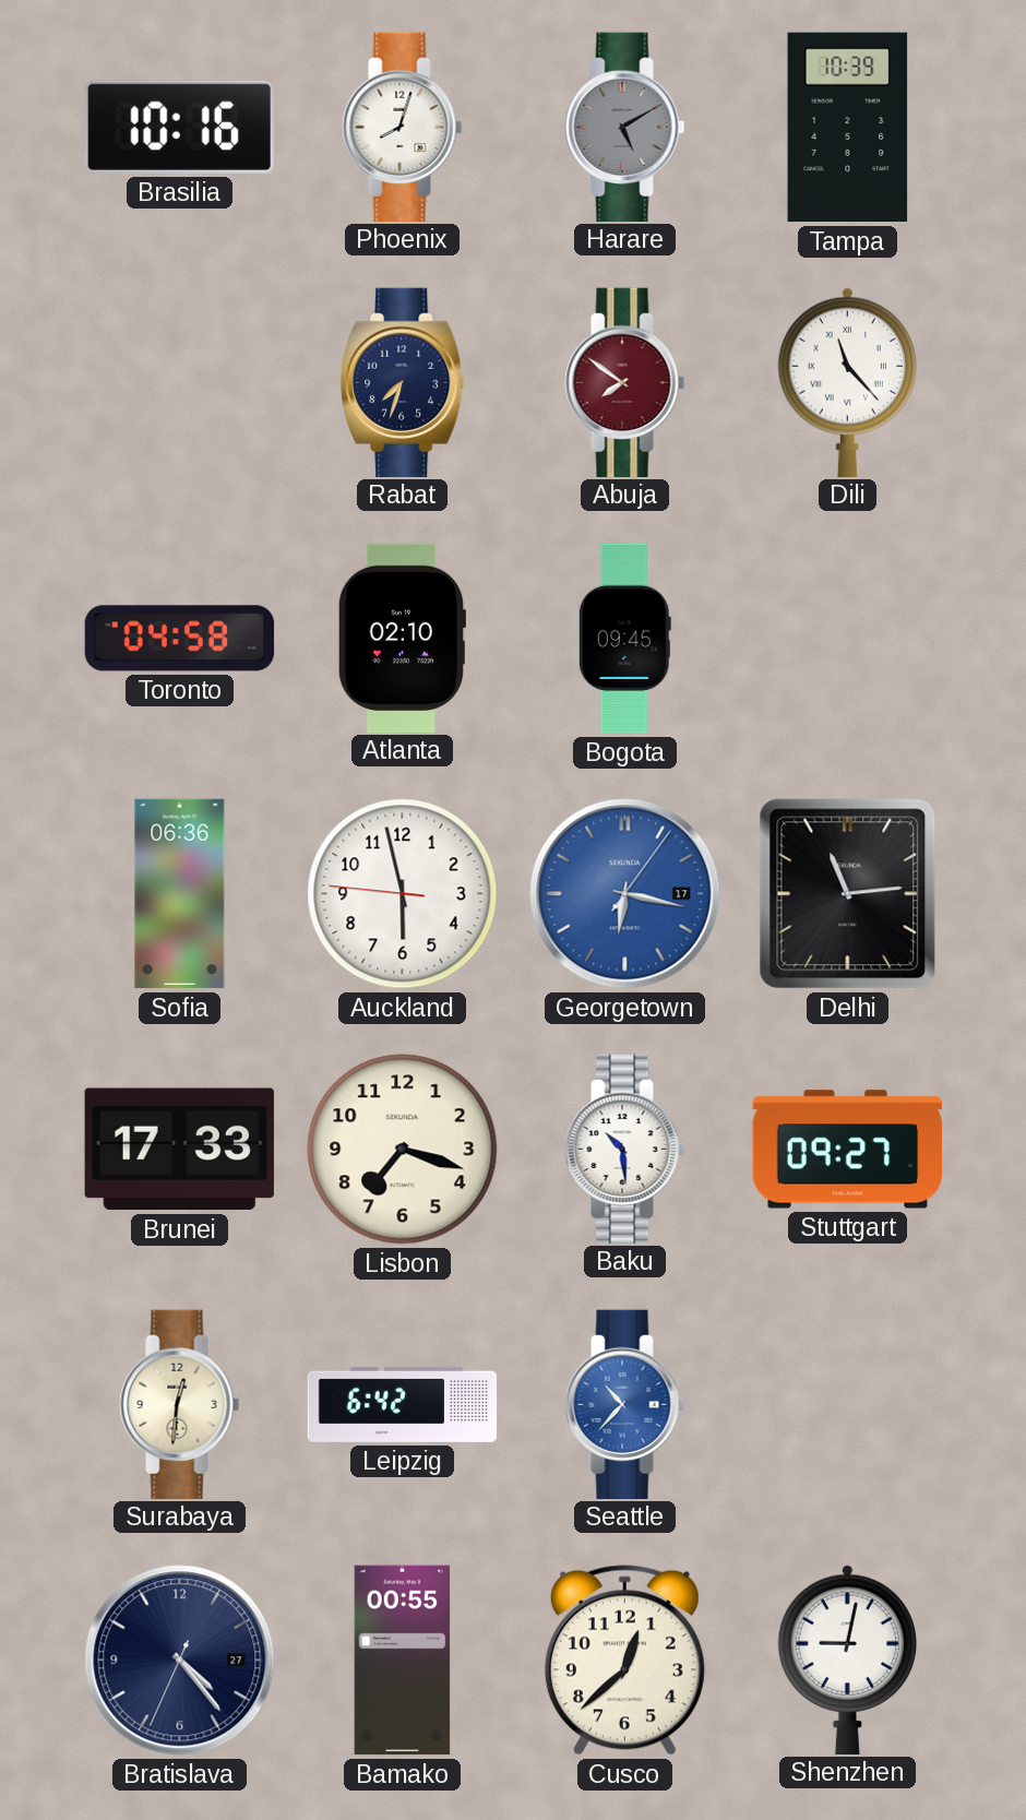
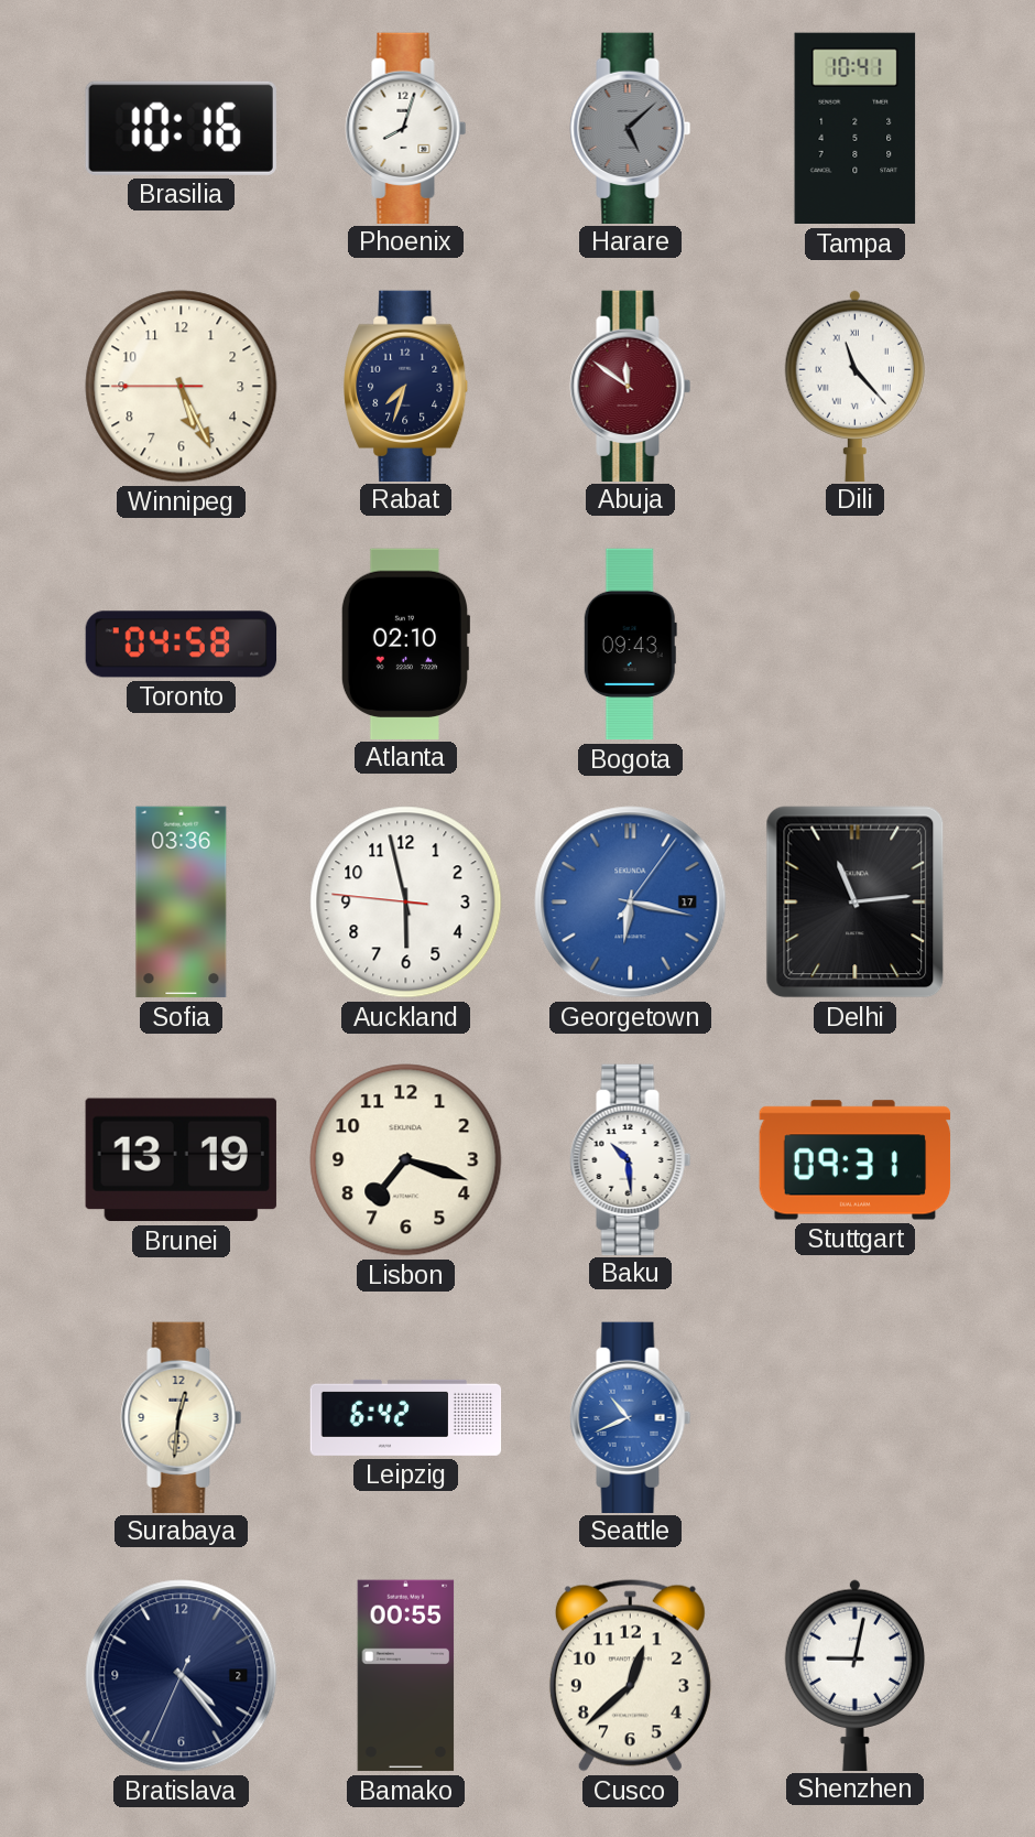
Harare: 5:10 -> 5:08
Tampa: 10:39 -> 10:41
Winnipeg: none -> 5:25
Abuja: 7:51 -> 11:51
Bogota: 09:45 -> 09:43
Sofia: 06:36 -> 03:36
Brunei: 17:33 -> 13:19
Stuttgart: 09:27 -> 09:31
Seattle: 10:37 -> 10:41
Bratislava date: 27 -> 2
